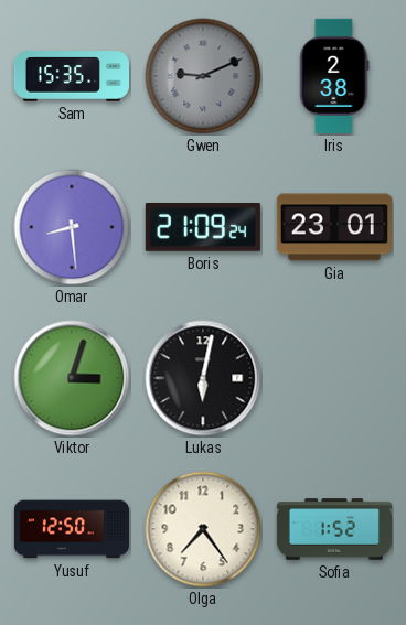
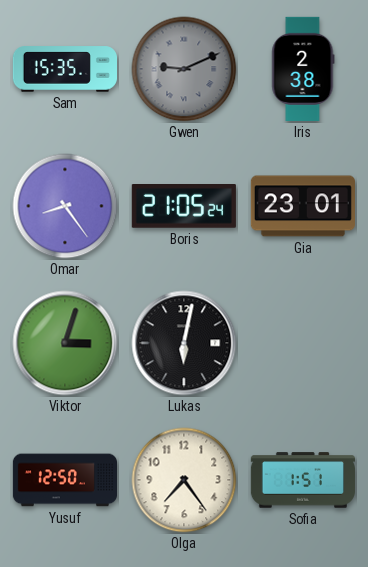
Omar: 8:29 -> 8:24
Boris: 21:09 -> 21:05
Sofia: 1:52 -> 1:51
